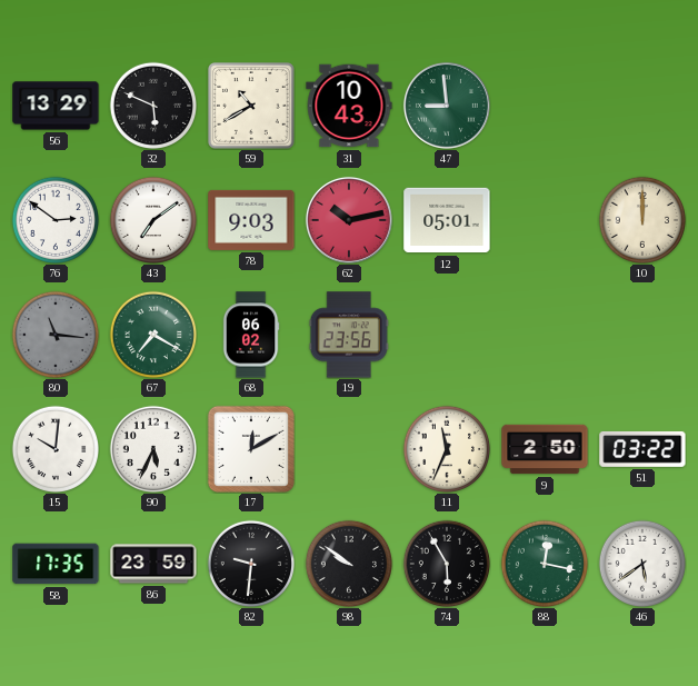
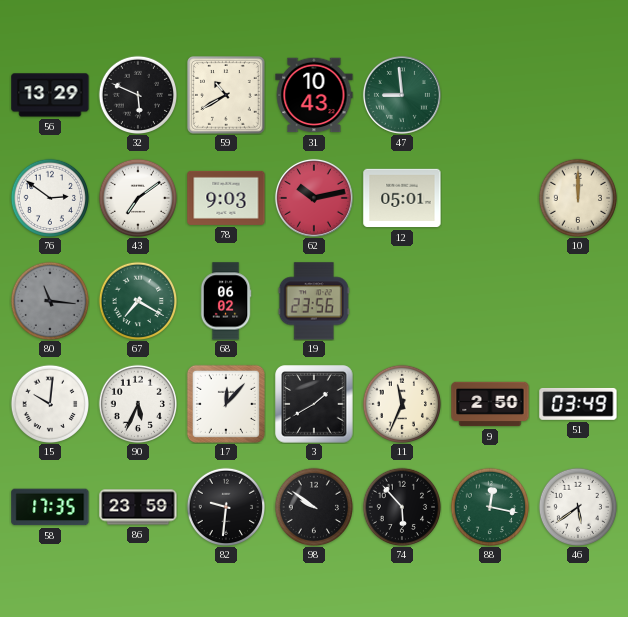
17: 12:10 -> 12:07
3: none -> 1:40
51: 03:22 -> 03:49
74: 5:55 -> 5:53
